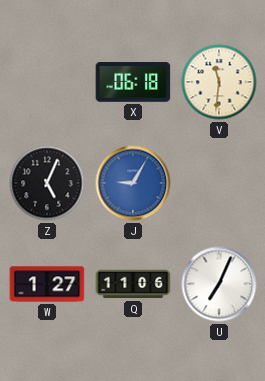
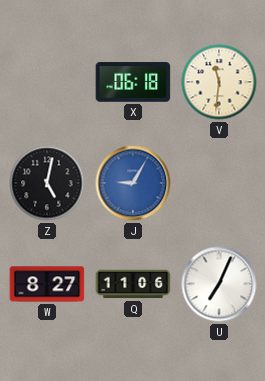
Z: 5:04 -> 5:02
W: 1:27 -> 8:27
